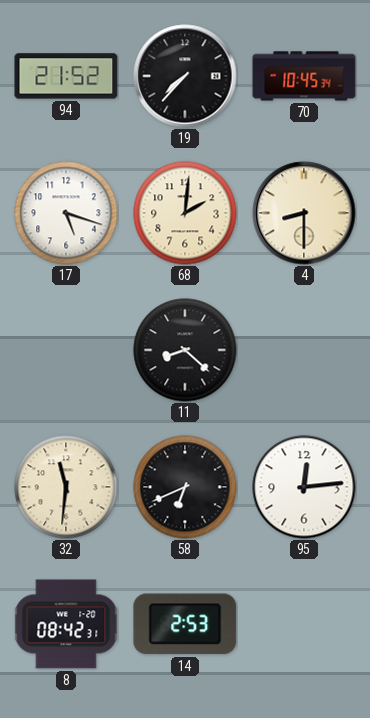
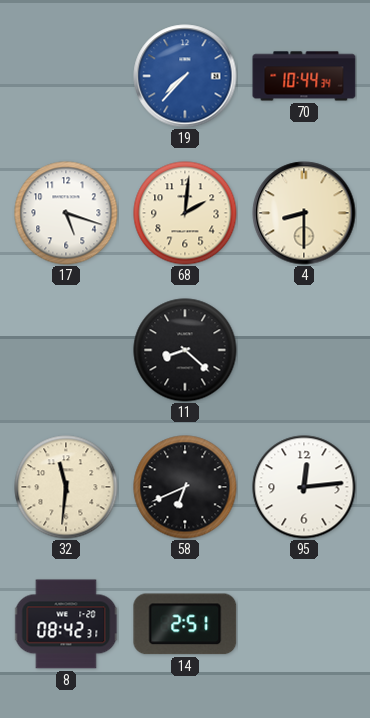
94: 21:52 -> none
19 dial: black -> blue
70: 10:45 -> 10:44
14: 2:53 -> 2:51
